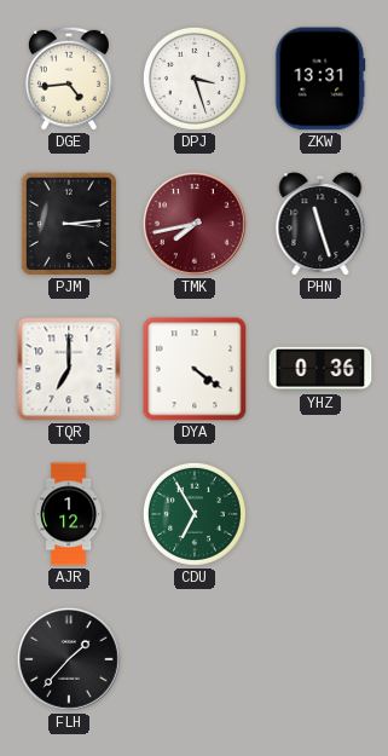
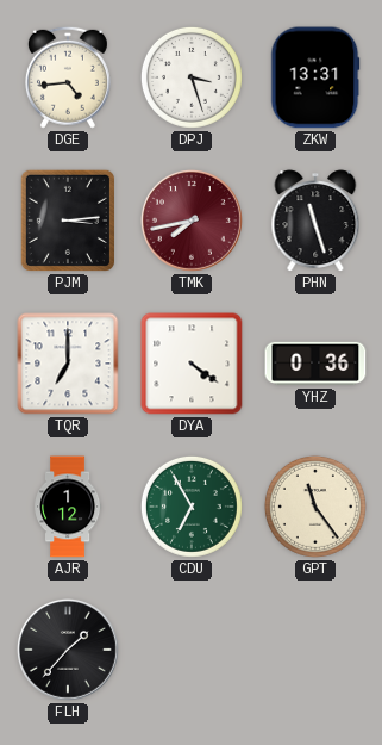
GPT: none -> 11:24
